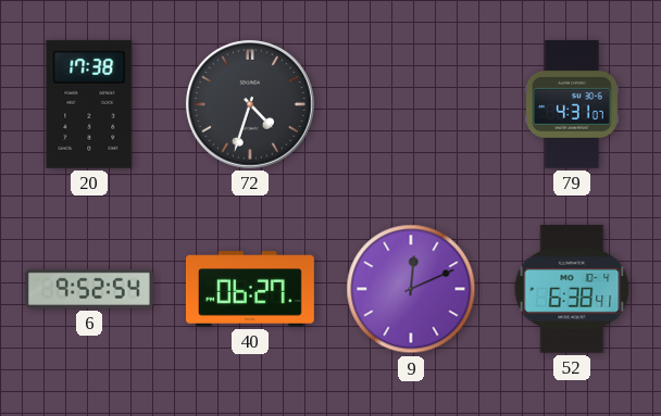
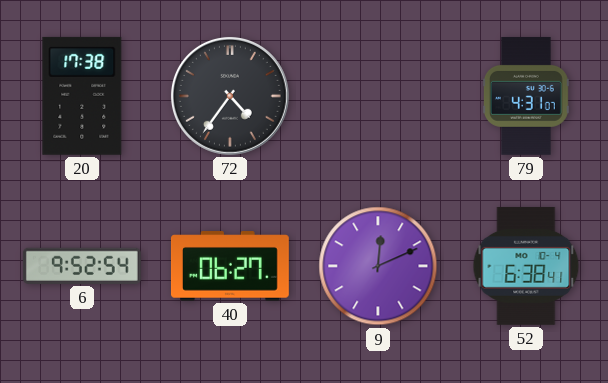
72: 4:33 -> 4:36
